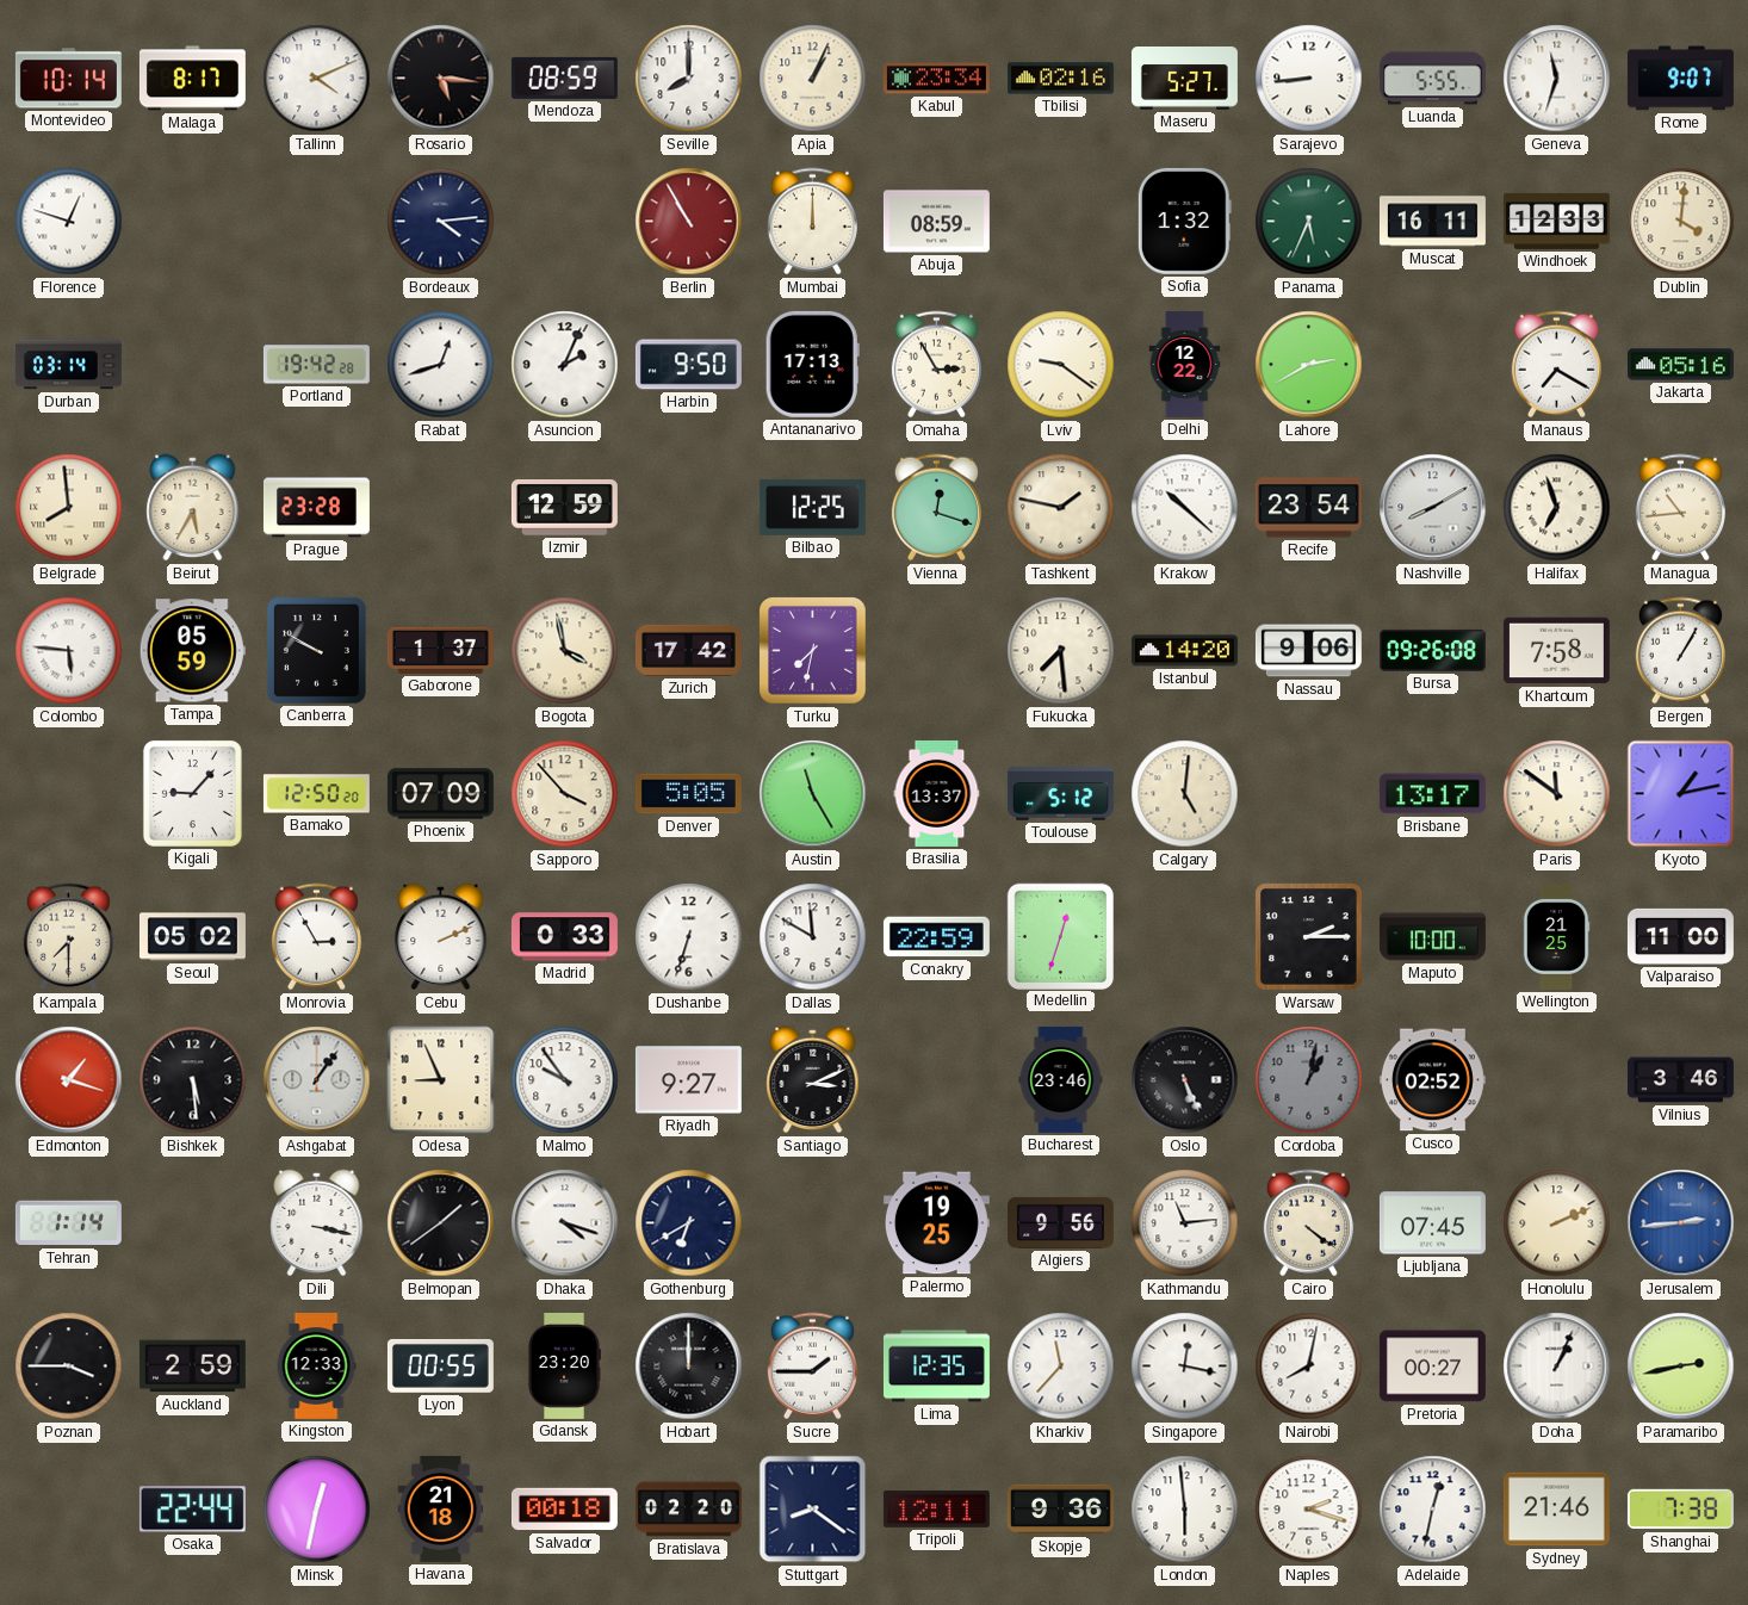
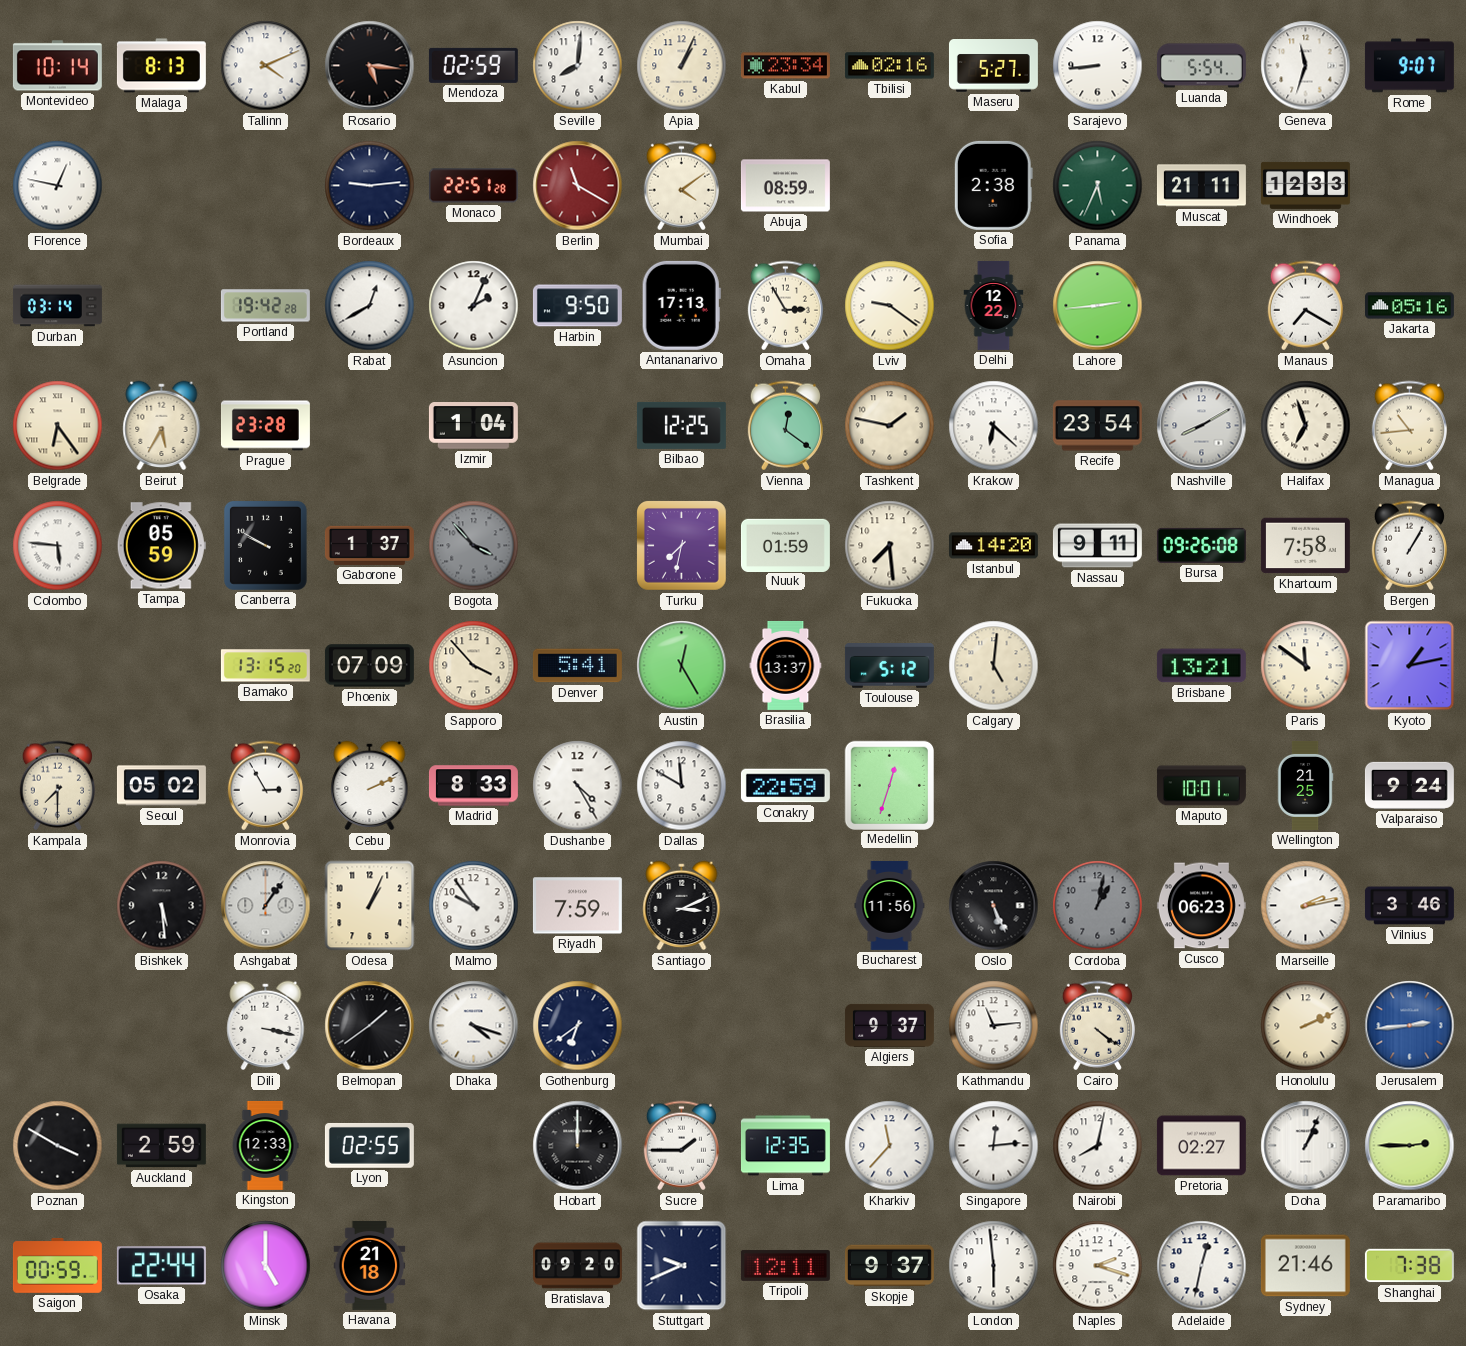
Malaga: 8:17 -> 8:13
Mendoza: 08:59 -> 02:59
Seville: 8:00 -> 8:01
Luanda: 5:55 -> 5:54
Florence: 12:48 -> 12:47
Bordeaux: 4:14 -> 9:14
Monaco: none -> 22:51
Berlin: 10:55 -> 11:20
Mumbai: 12:00 -> 4:09
Sofia: 1:32 -> 2:38
Muscat: 16:11 -> 21:11
Dublin: 4:01 -> none
Rabat: 12:42 -> 12:40
Lahore: 2:40 -> 2:44
Belgrade: 7:59 -> 6:24
Izmir: 12:59 -> 1:04
Vienna: 12:18 -> 12:21
Krakow: 10:22 -> 6:22
Bogota: 3:58 -> 3:53
Bogota dial: cream -> grey
Zurich: 17:42 -> none
Nuuk: none -> 01:59
Nassau: 9:06 -> 9:11
Kigali: 9:07 -> none
Bamako: 12:50 -> 13:15
Denver: 5:05 -> 5:41
Austin: 11:25 -> 12:25
Brisbane: 13:17 -> 13:21
Madrid: 0:33 -> 8:33
Dushanbe: 6:33 -> 4:25
Warsaw: 2:15 -> none
Maputo: 10:00 -> 10:01
Valparaiso: 11:00 -> 9:24
Edmonton: 1:18 -> none
Odesa: 8:56 -> 1:04
Riyadh: 9:27 -> 7:59
Bucharest: 23:46 -> 11:56
Cusco: 02:52 -> 06:23
Marseille: none -> 2:13
Tehran: 1:14 -> none
Gothenburg: 6:40 -> 6:39
Palermo: 19:25 -> none
Algiers: 9:56 -> 9:37
Ljubljana: 07:45 -> none
Poznan: 3:45 -> 3:50
Lyon: 00:55 -> 02:55
Gdansk: 23:20 -> none
Singapore: 12:17 -> 12:14
Pretoria: 00:27 -> 02:27
Paramaribo: 2:43 -> 2:45
Saigon: none -> 00:59
Minsk: 12:32 -> 5:00
Salvador: 00:18 -> none
Bratislava: 02:20 -> 09:20
Stuttgart: 8:21 -> 9:41
Skopje: 9:36 -> 9:37
